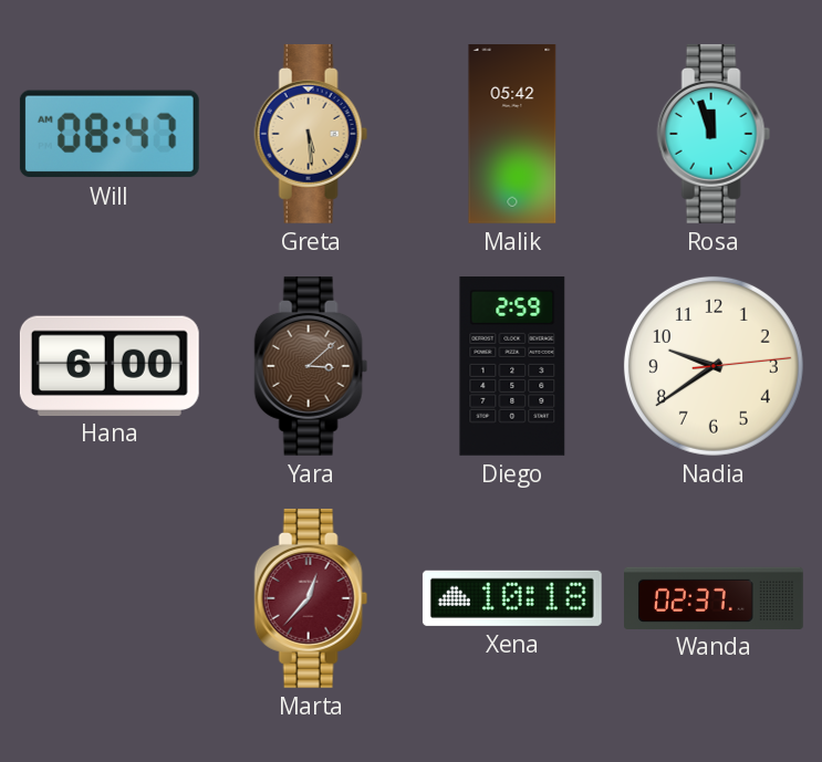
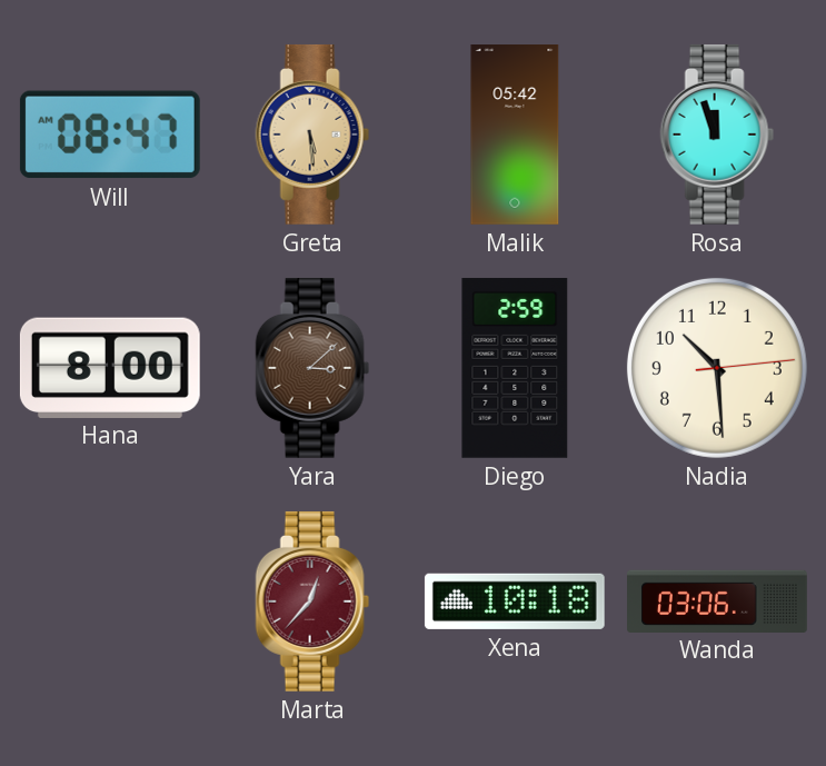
Hana: 6:00 -> 8:00
Nadia: 9:39 -> 10:29
Wanda: 02:37 -> 03:06
